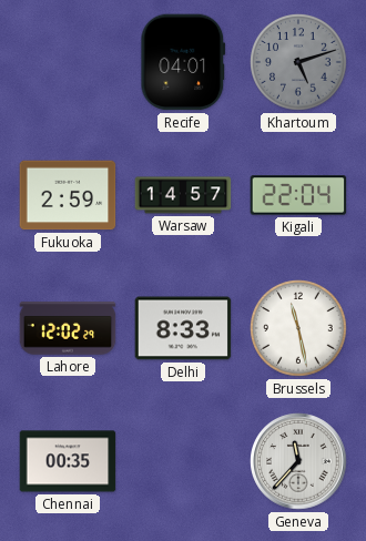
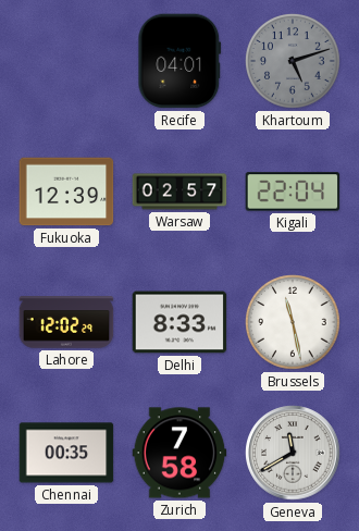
Fukuoka: 2:59 -> 12:39
Warsaw: 14:57 -> 02:57
Zurich: none -> 7:58
Geneva: 11:37 -> 11:40
